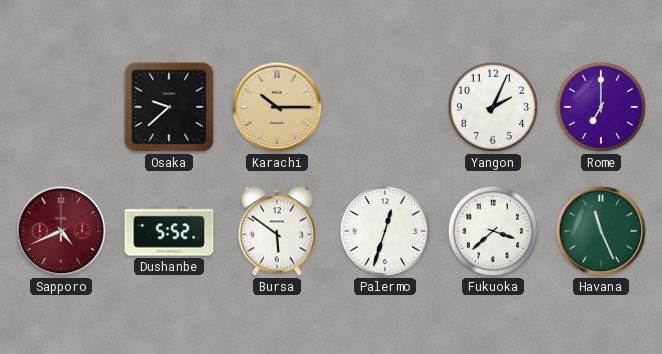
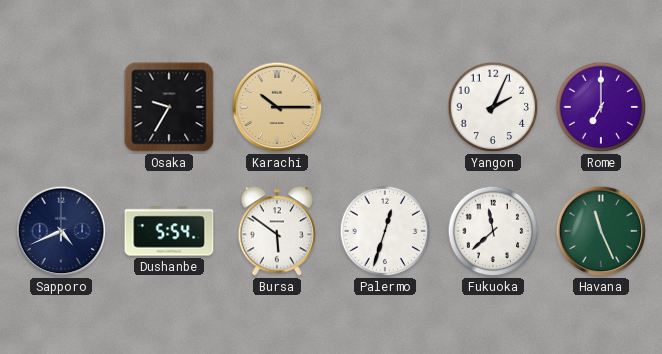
Osaka: 9:38 -> 9:35
Sapporo dial: burgundy -> navy
Dushanbe: 5:52 -> 5:54
Fukuoka: 3:38 -> 11:38
